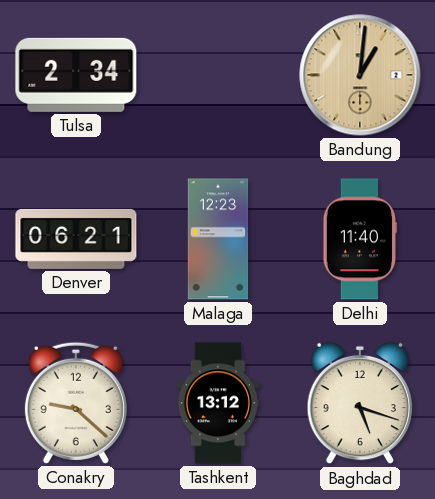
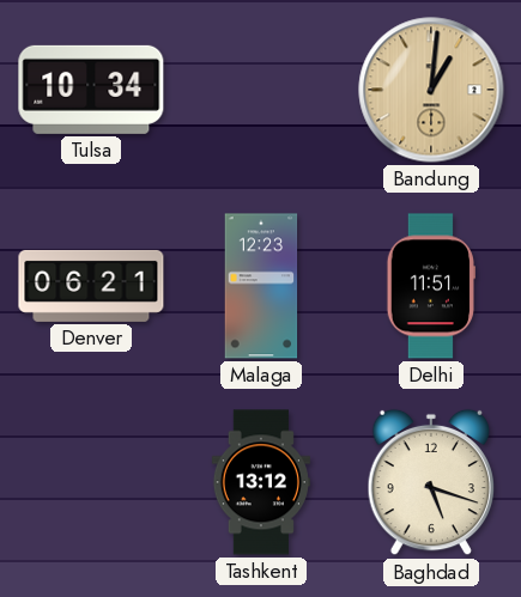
Tulsa: 2:34 -> 10:34
Delhi: 11:40 -> 11:51
Conakry: 9:22 -> none
